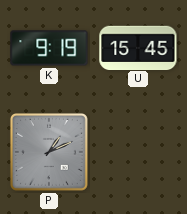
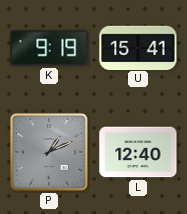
U: 15:45 -> 15:41
L: none -> 12:40
